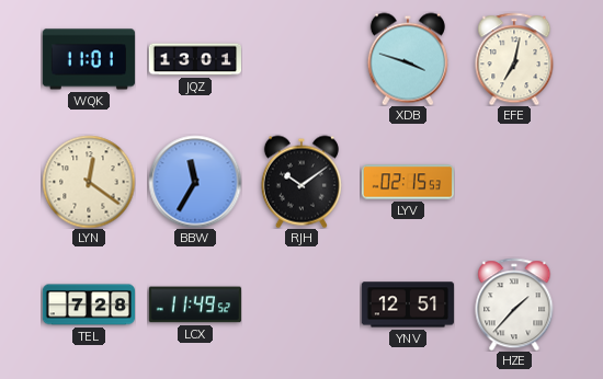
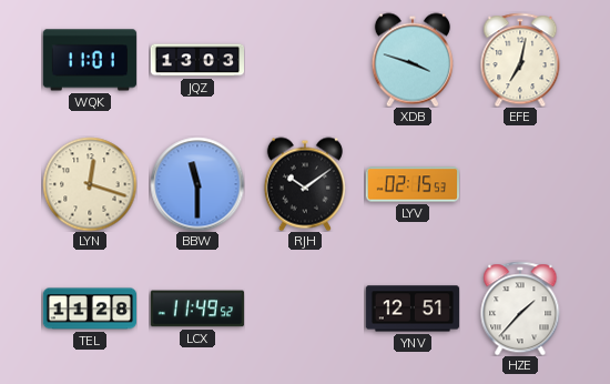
JQZ: 13:01 -> 13:03
LYN: 12:21 -> 12:18
BBW: 11:35 -> 11:30
TEL: 7:28 -> 11:28
